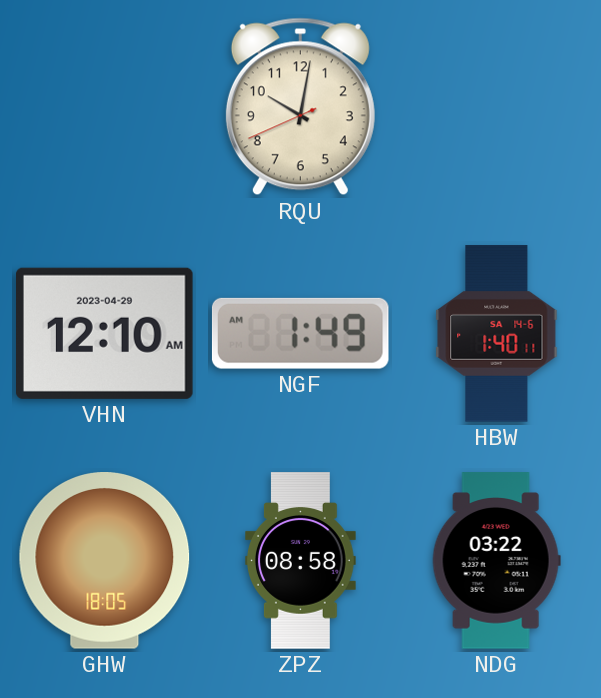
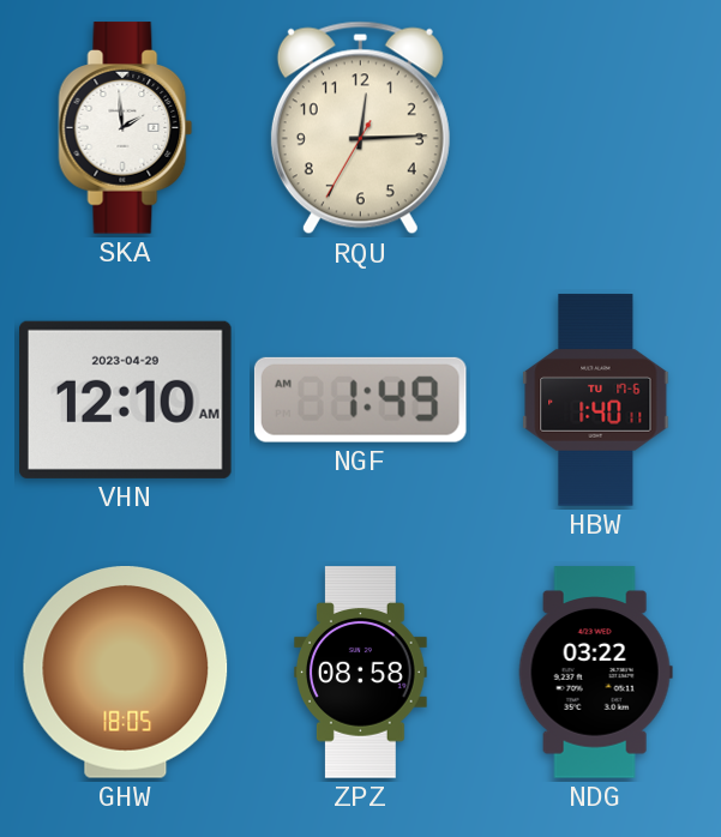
SKA: none -> 1:59
RQU: 10:01 -> 12:14
HBW date: SA 14-6 -> TU 17-6
